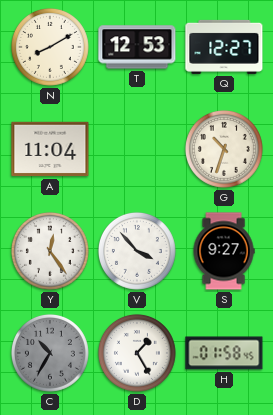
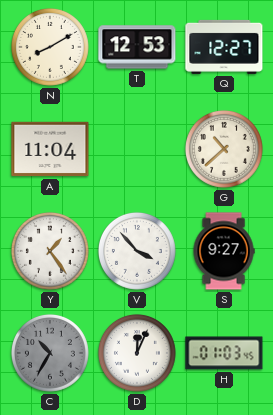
G: 10:33 -> 10:38
Y: 12:24 -> 1:24
D: 1:25 -> 12:04
H: 01:58 -> 01:03
